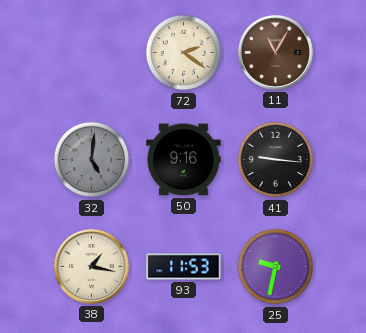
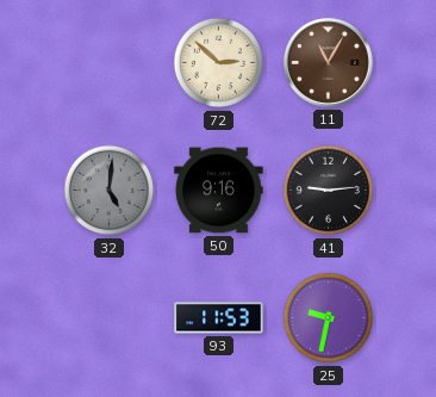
72: 2:21 -> 2:52
41: 9:16 -> 9:14
38: 1:17 -> none
